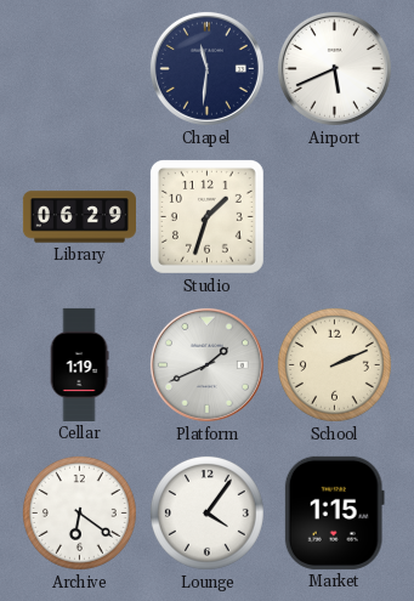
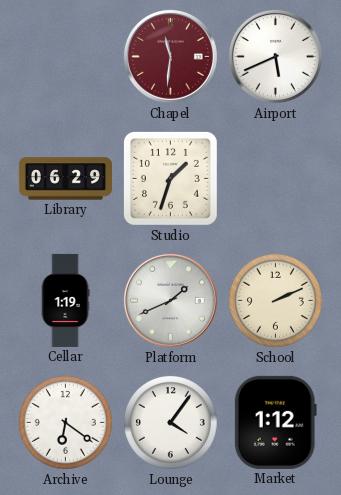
Chapel dial: navy -> burgundy
Market: 1:15 -> 1:12
